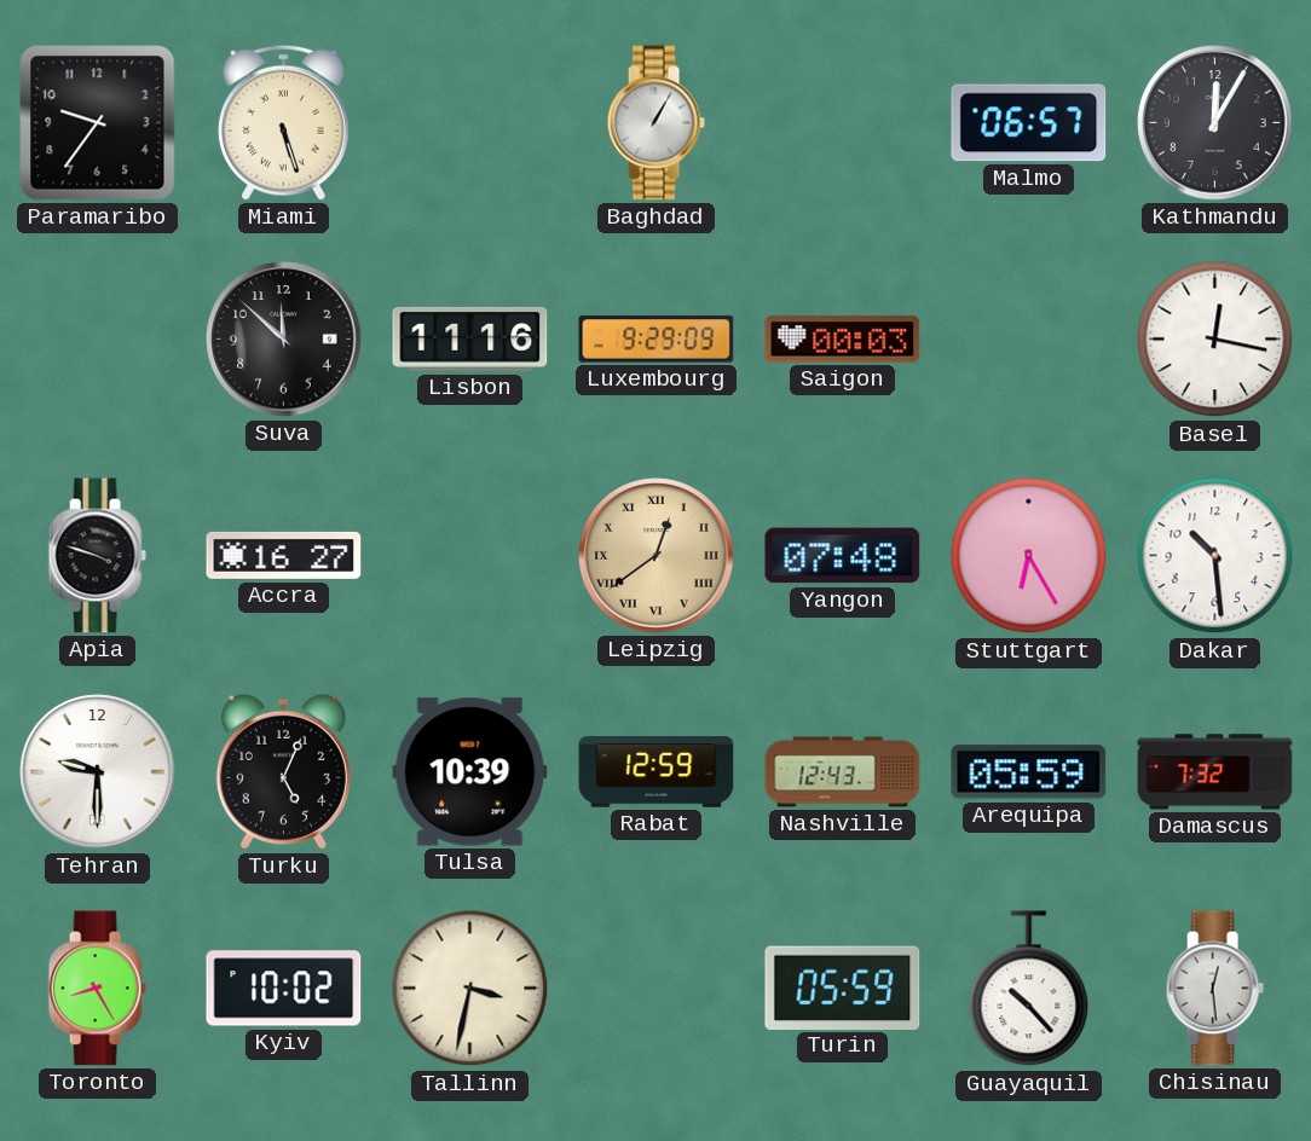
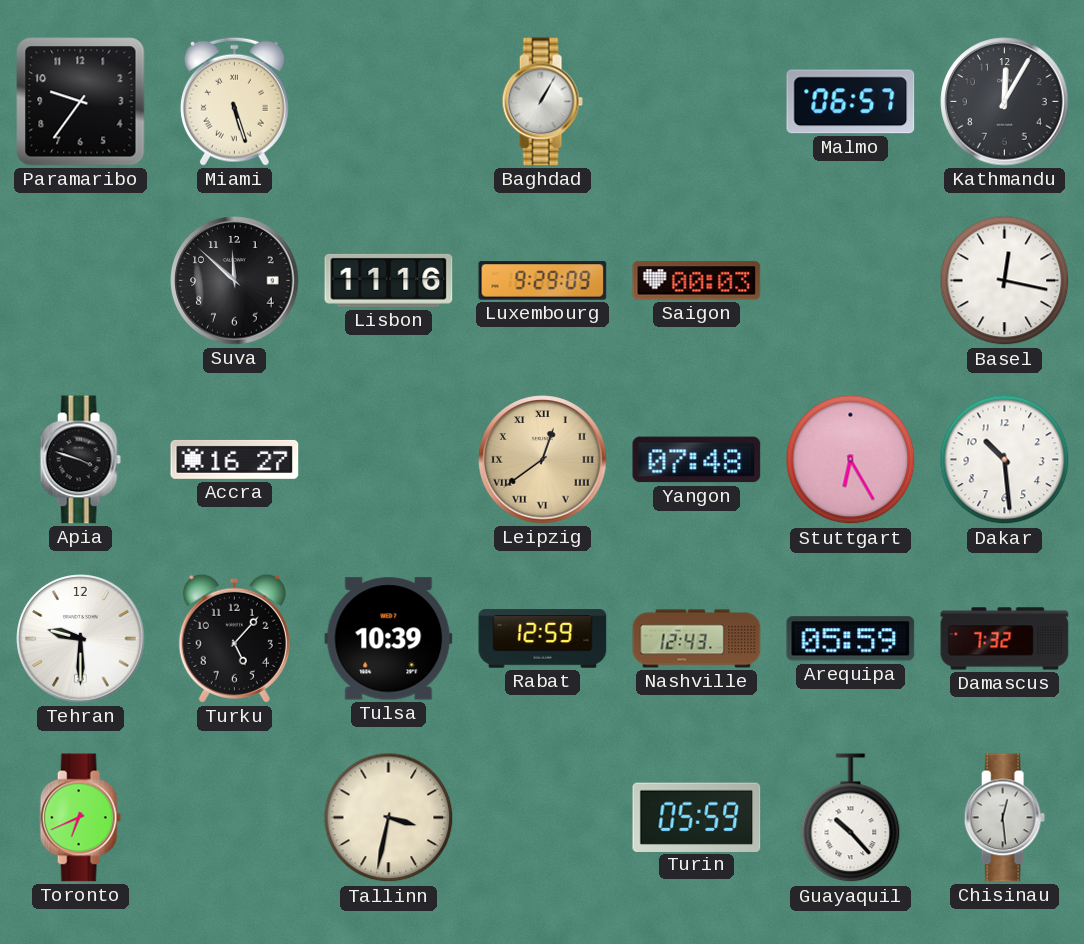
Turku: 5:04 -> 5:07
Toronto: 8:25 -> 6:41
Kyiv: 10:02 -> none
